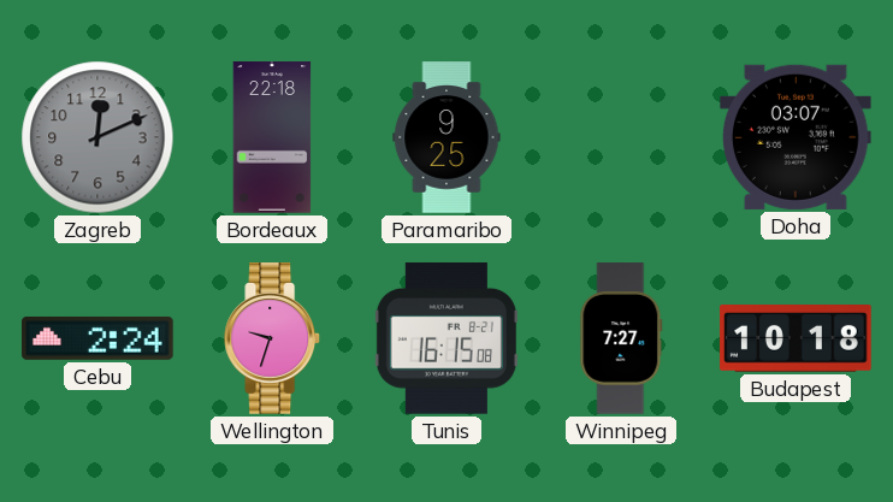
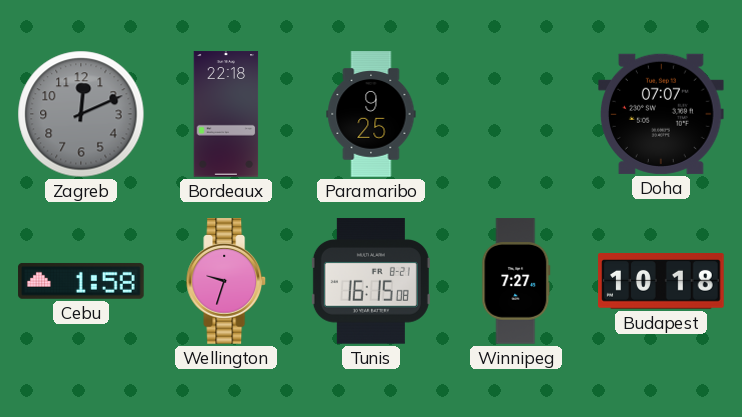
Doha: 03:07 -> 07:07
Cebu: 2:24 -> 1:58
